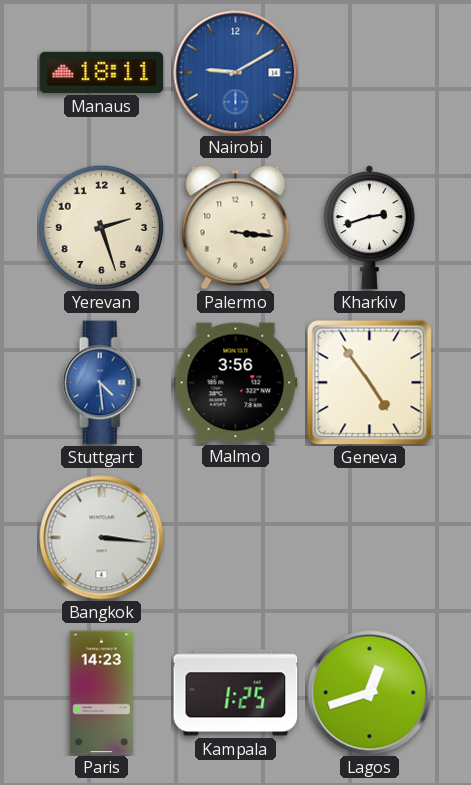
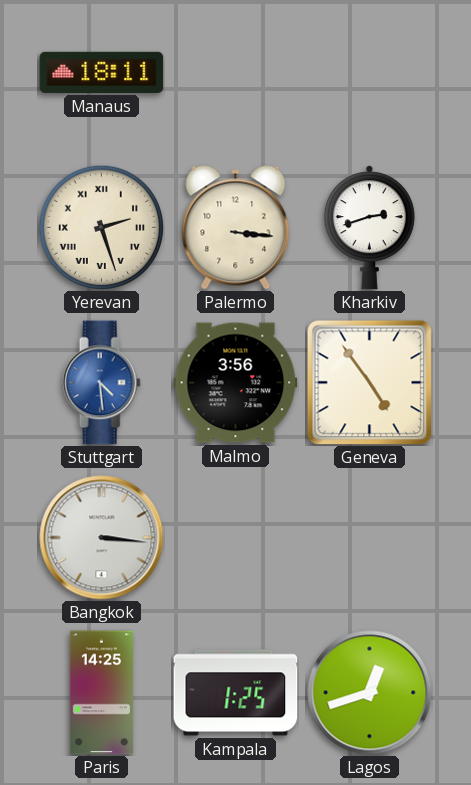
Nairobi: 9:10 -> none
Yerevan numerals: Arabic -> Roman
Paris: 14:23 -> 14:25
